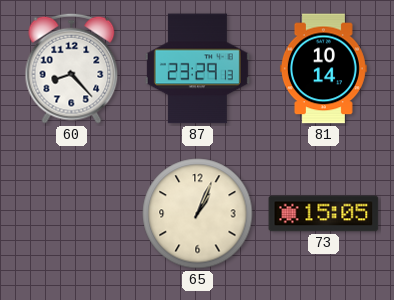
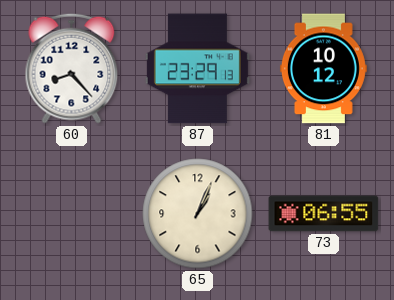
81: 10:14 -> 10:12
73: 15:05 -> 06:55
